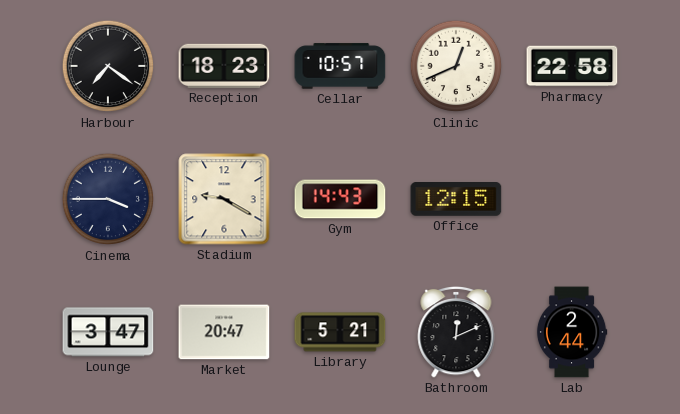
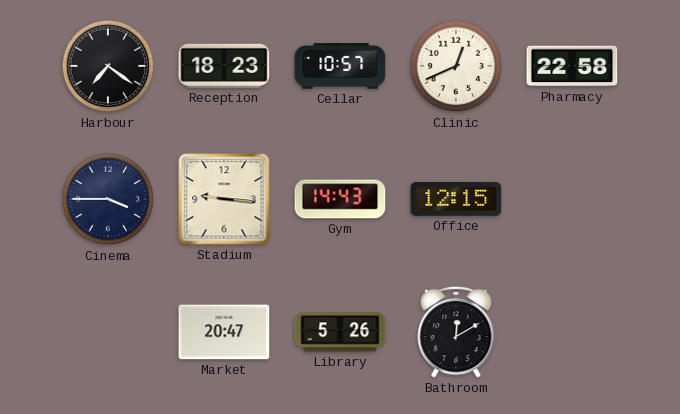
Stadium: 9:20 -> 9:16
Lounge: 3:47 -> none
Library: 5:21 -> 5:26
Bathroom: 12:11 -> 12:10
Lab: 2:44 -> none
